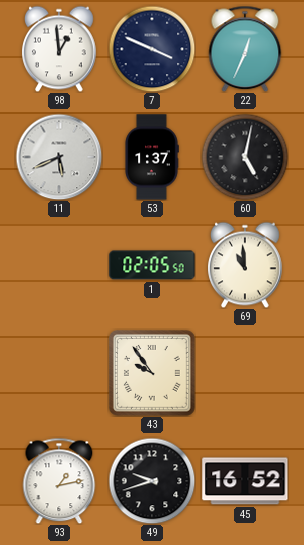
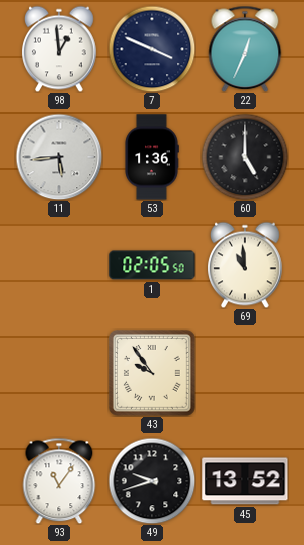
11: 5:41 -> 5:44
53: 1:37 -> 1:36
60: 5:02 -> 5:00
93: 1:13 -> 11:06
45: 16:52 -> 13:52
